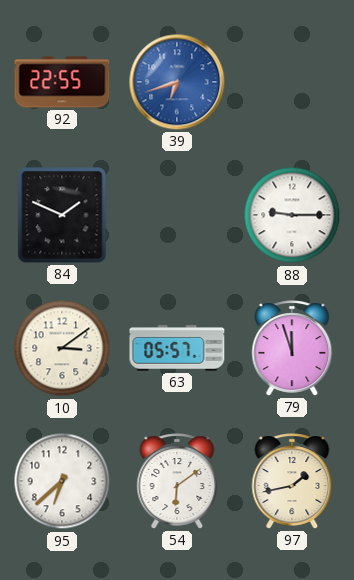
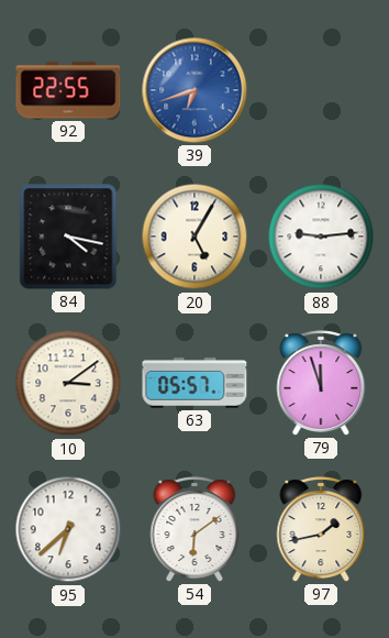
84: 1:49 -> 4:17
20: none -> 5:05
88: 9:15 -> 9:14
